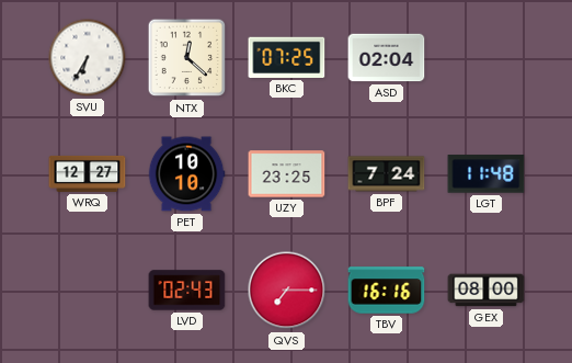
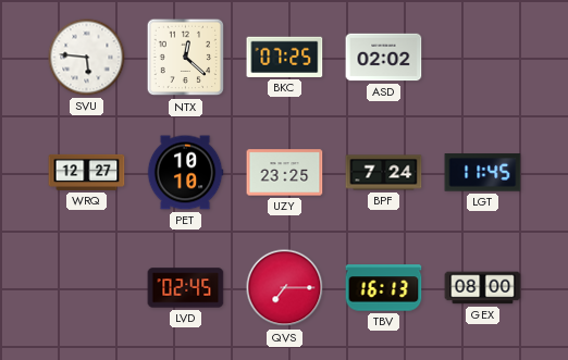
SVU: 6:35 -> 5:46
ASD: 02:04 -> 02:02
LGT: 11:48 -> 11:45
LVD: 02:43 -> 02:45
TBV: 16:16 -> 16:13
